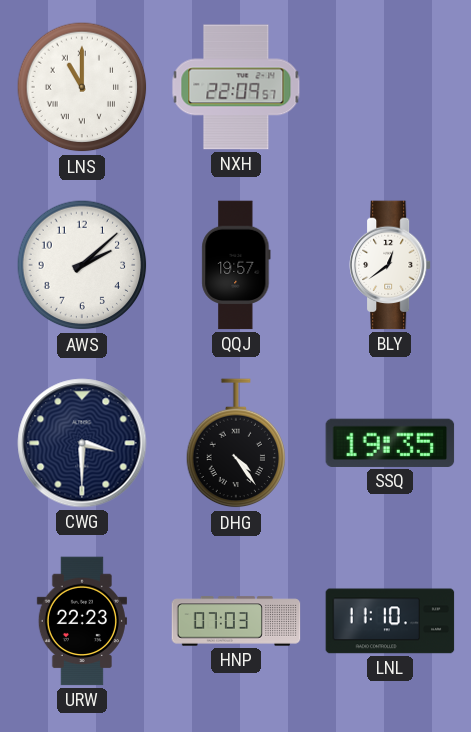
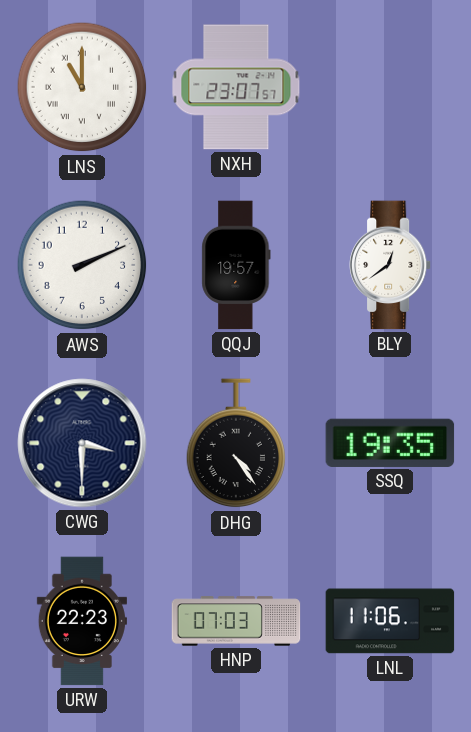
NXH: 22:09 -> 23:07
AWS: 2:08 -> 2:11
LNL: 11:10 -> 11:06
